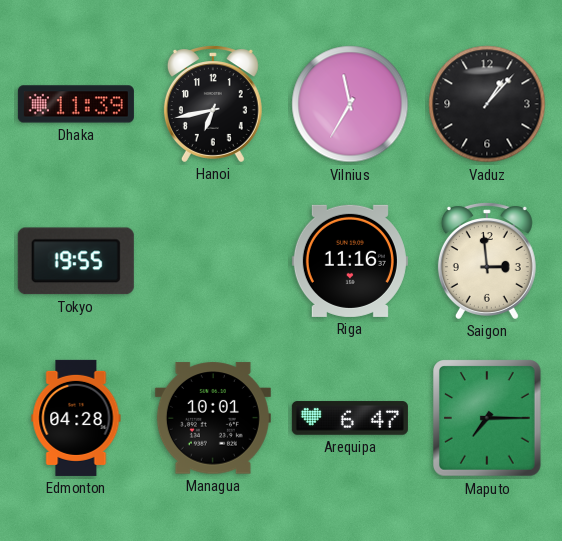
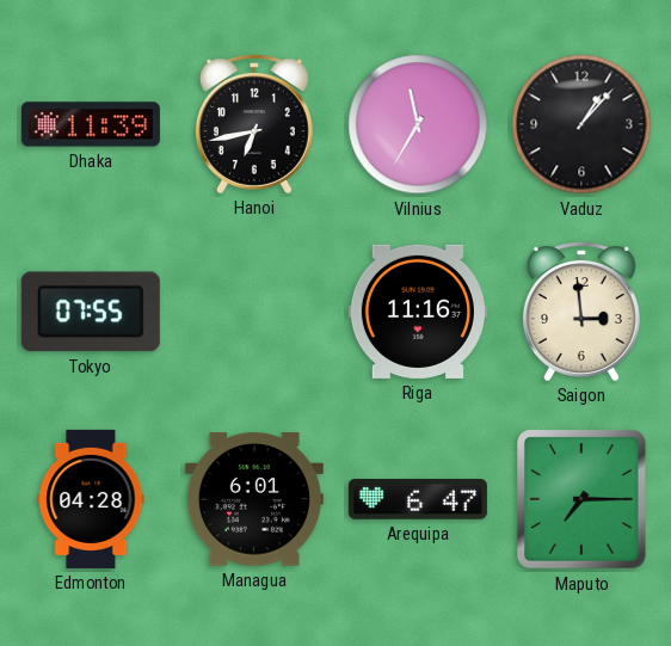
Tokyo: 19:55 -> 07:55
Managua: 10:01 -> 6:01
